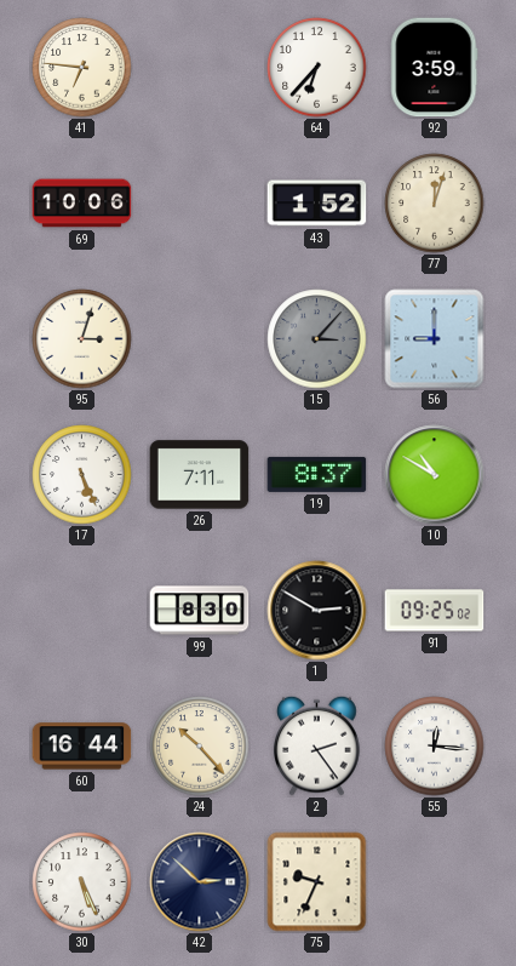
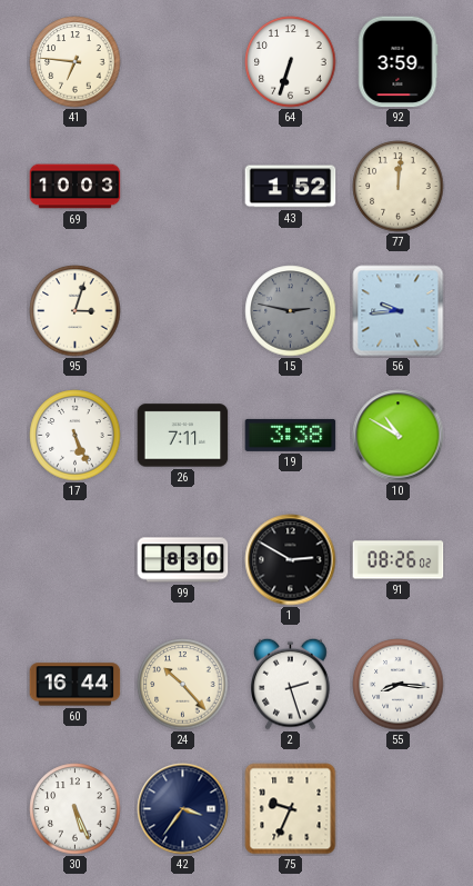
64: 6:37 -> 6:33
69: 10:06 -> 10:03
77: 12:03 -> 12:01
15: 3:07 -> 2:47
56: 9:00 -> 9:44
19: 8:37 -> 3:38
91: 09:25 -> 08:26
2: 2:24 -> 2:27
55: 12:16 -> 8:16
42: 2:52 -> 3:36
